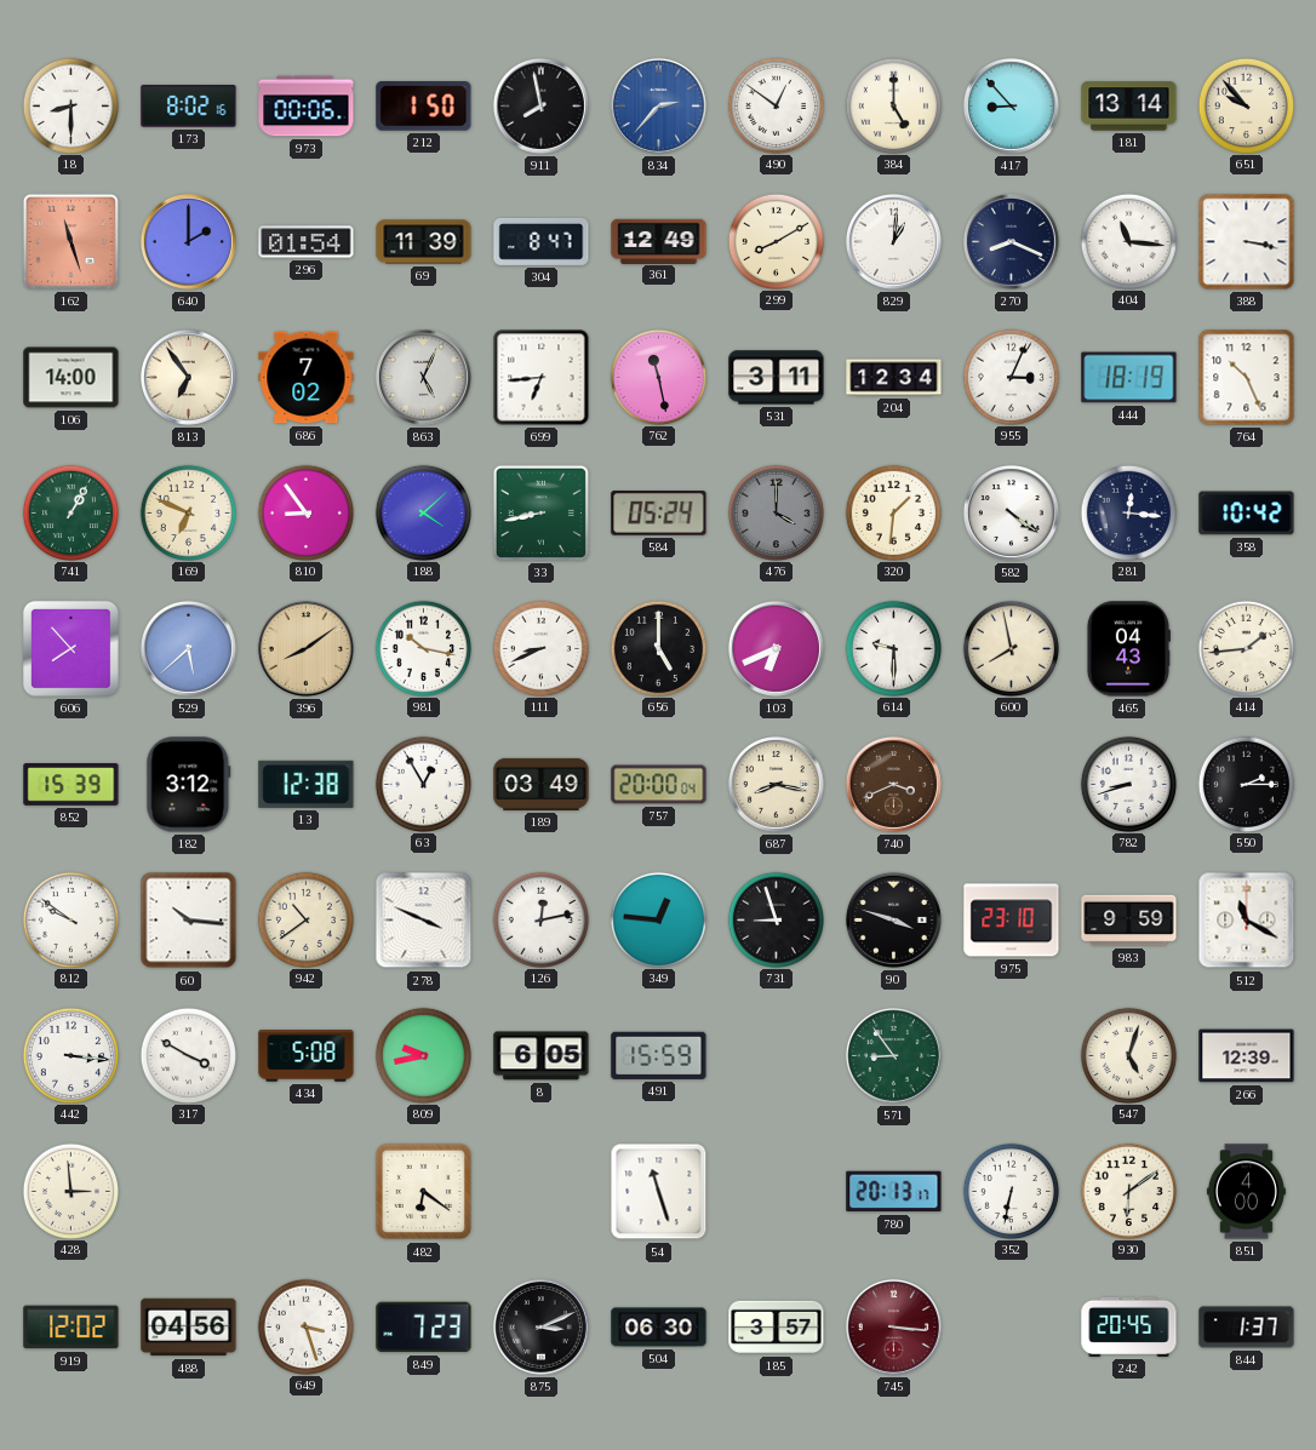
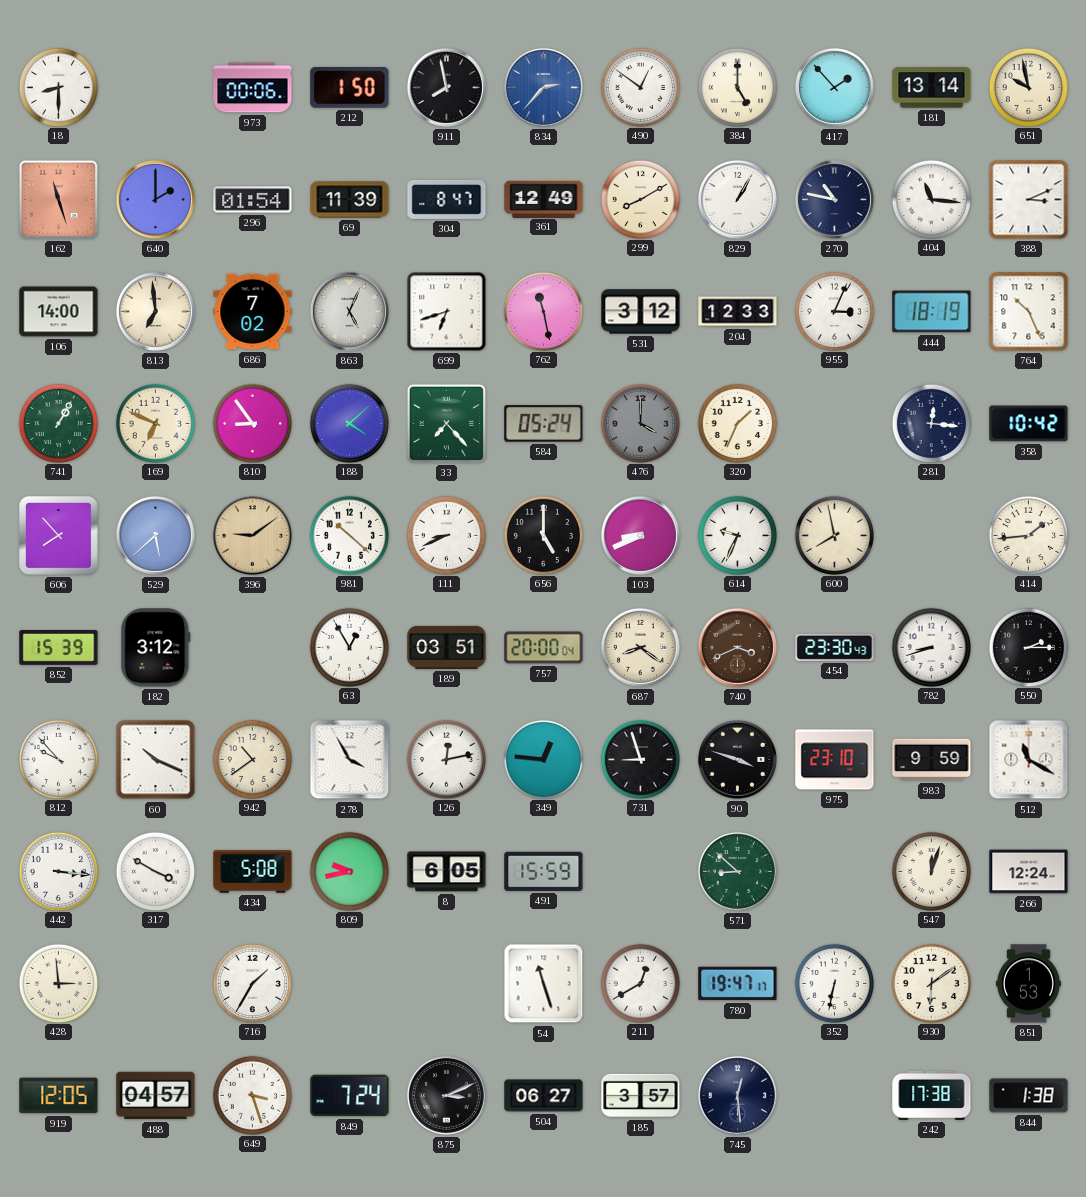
173: 8:02 -> none
417: 8:53 -> 1:53
651: 9:53 -> 9:58
829: 1:01 -> 1:05
270: 8:19 -> 10:47
388: 3:17 -> 3:11
813: 6:54 -> 6:59
699: 6:44 -> 6:42
531: 3:11 -> 3:12
204: 12:34 -> 12:33
33: 8:43 -> 7:23
320: 1:31 -> 1:34
582: 4:21 -> none
396: 8:09 -> 9:09
981: 10:17 -> 10:22
103: 6:41 -> 8:41
614: 9:30 -> 9:34
465: 04:43 -> none
13: 12:38 -> none
189: 03:49 -> 03:51
687: 8:17 -> 8:21
454: none -> 23:30
812: 9:51 -> 9:53
60: 10:16 -> 10:19
278: 3:49 -> 3:55
571: 8:54 -> 8:52
547: 5:03 -> 12:03
266: 12:39 -> 12:24
716: none -> 1:35
482: 6:21 -> none
211: none -> 12:40
780: 20:13 -> 19:47
851: 4:00 -> 1:53
919: 12:02 -> 12:05
488: 04:56 -> 04:57
849: 7:23 -> 7:24
504: 06:30 -> 06:27
745: 3:16 -> 12:29
745 dial: burgundy -> navy
242: 20:45 -> 17:38
844: 1:37 -> 1:38
